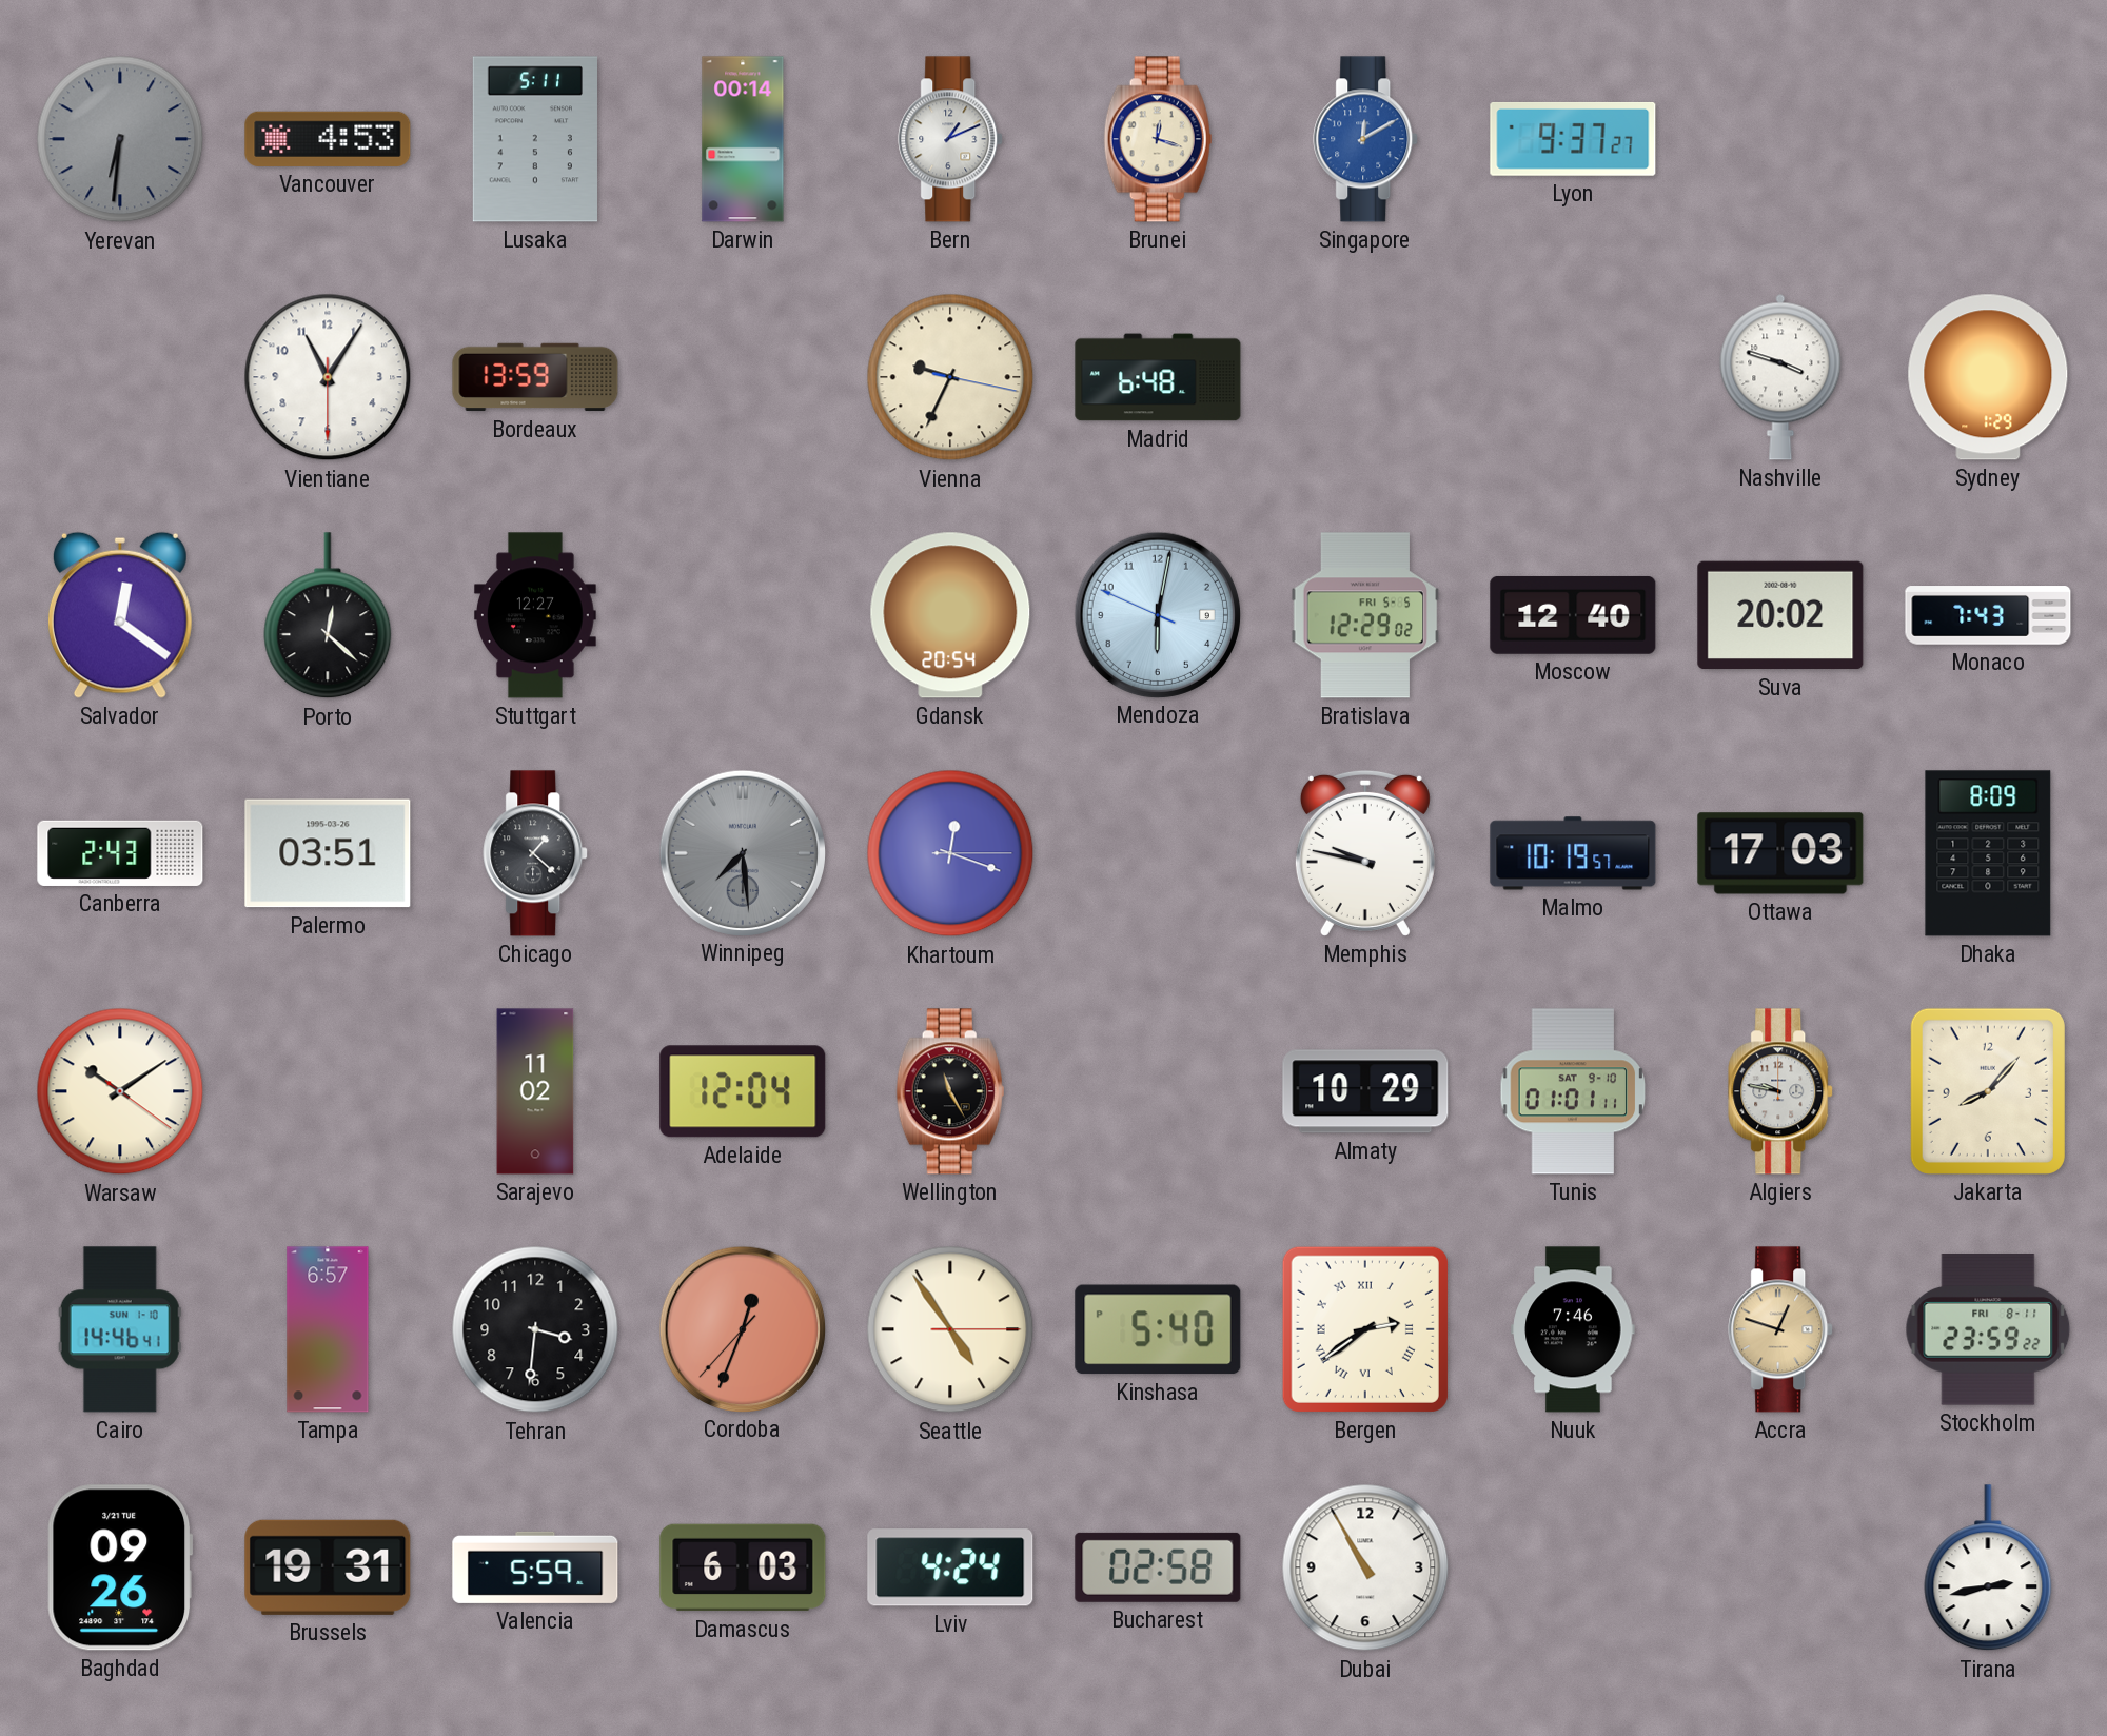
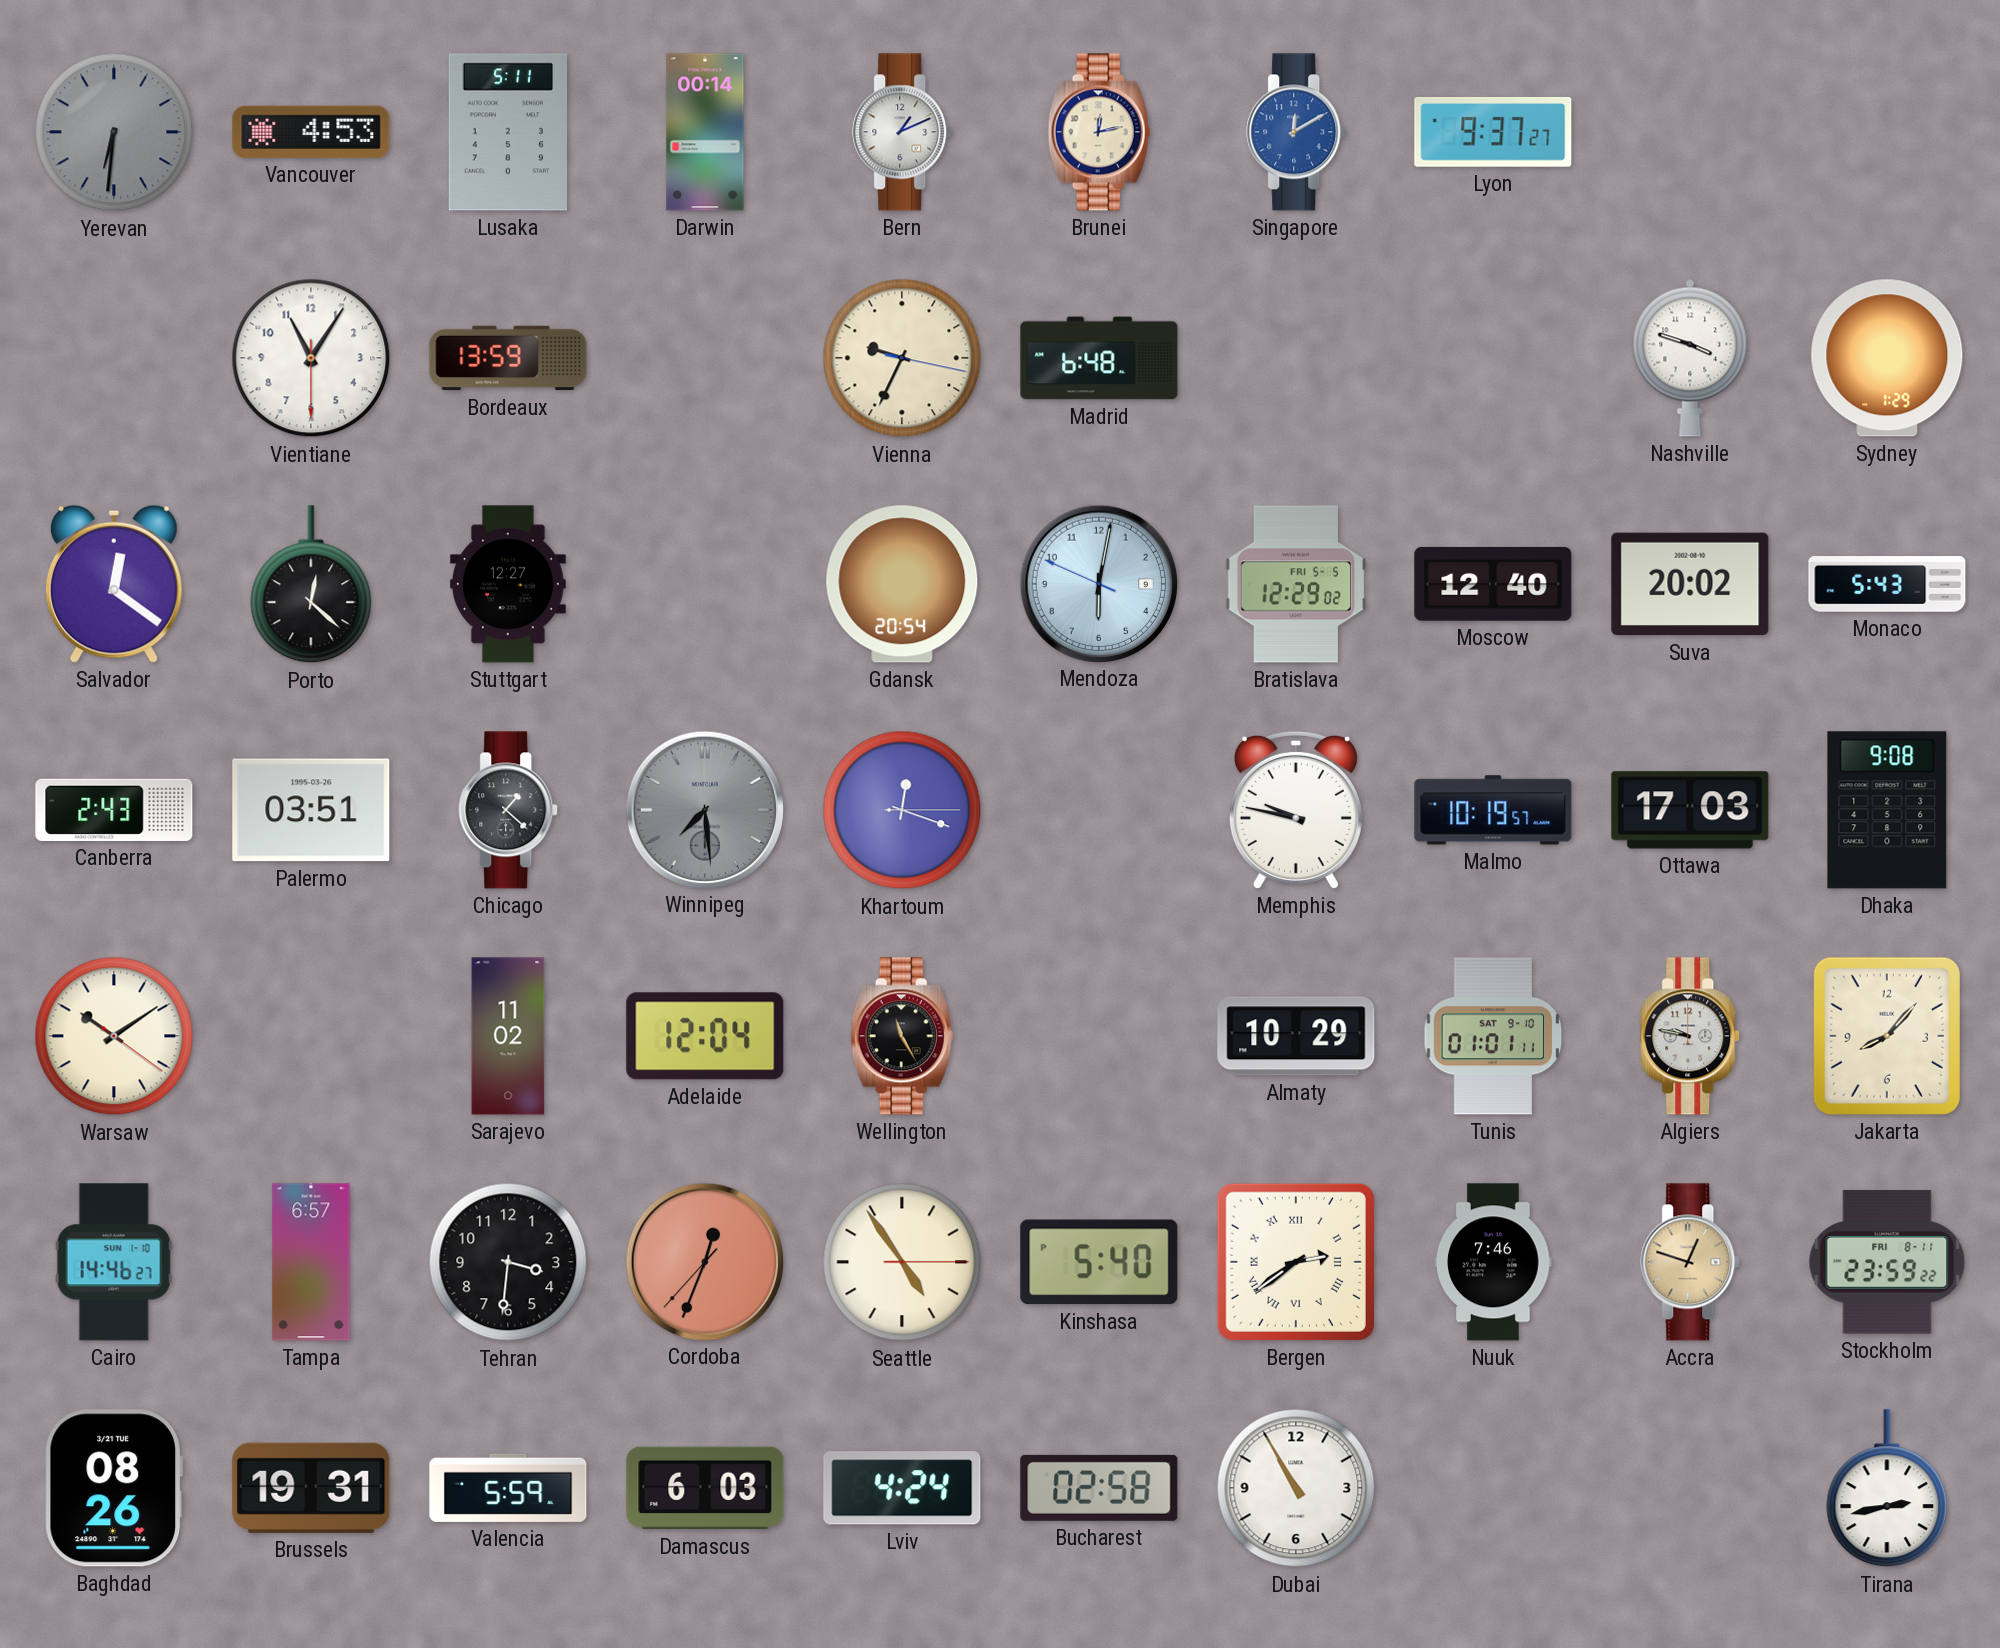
Brunei: 12:18 -> 12:13
Monaco: 7:43 -> 5:43
Dhaka: 8:09 -> 9:08
Cairo: 14:46:41 -> 14:46:27
Baghdad: 09:26 -> 08:26
